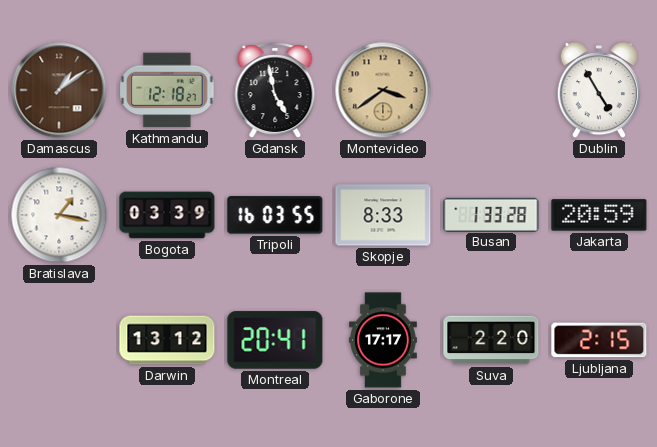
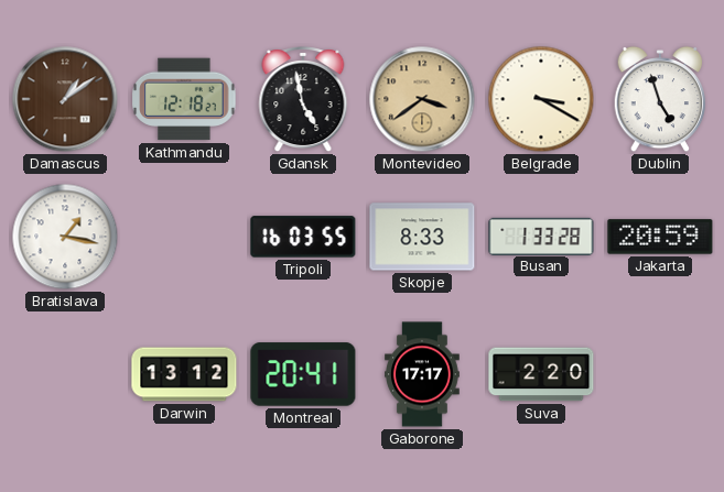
Belgrade: none -> 3:20
Dublin: 4:55 -> 4:57
Bogota: 03:39 -> none
Ljubljana: 2:15 -> none
